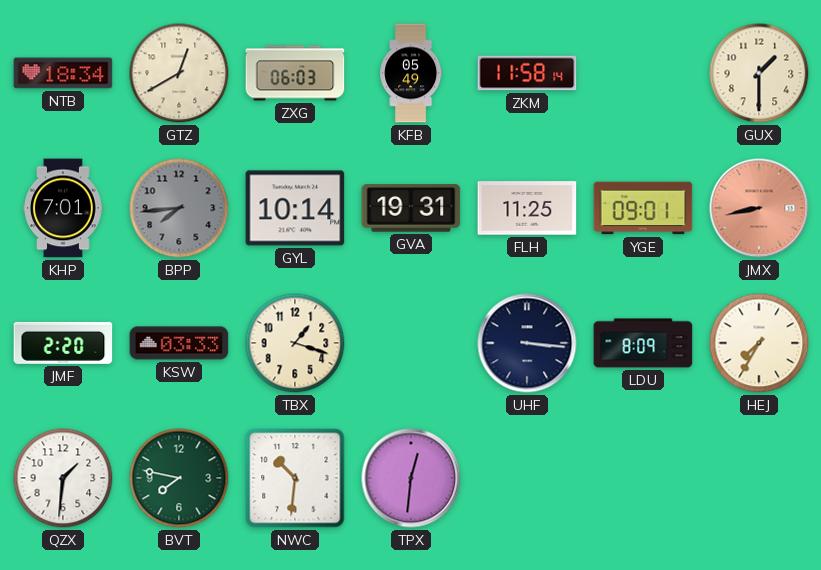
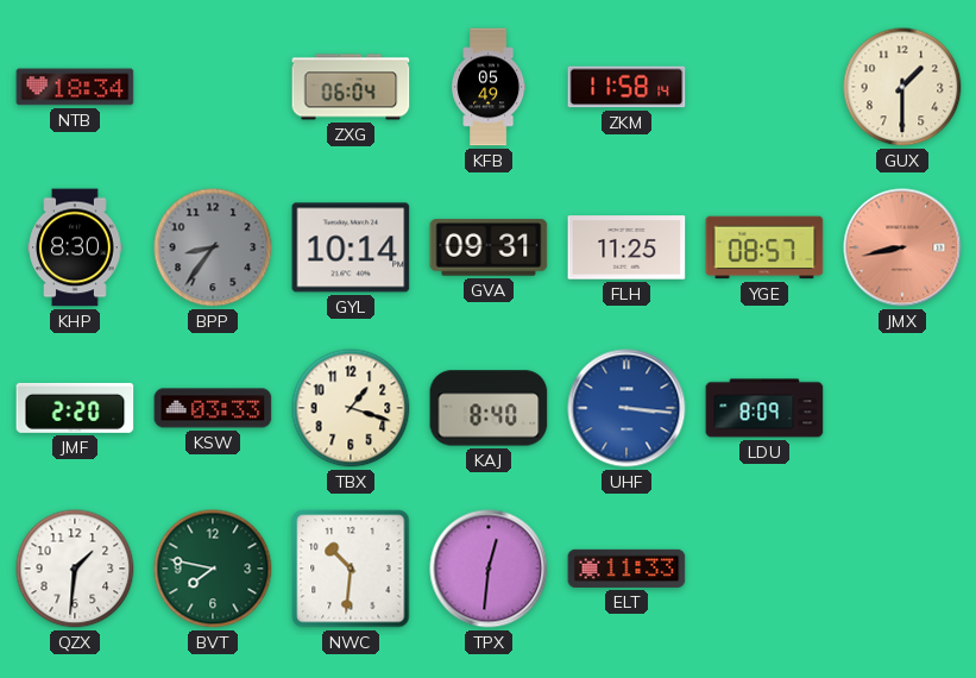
GTZ: 12:40 -> none
ZXG: 06:03 -> 06:04
KHP: 7:01 -> 8:30
BPP: 7:44 -> 8:36
GVA: 19:31 -> 09:31
YGE: 09:01 -> 08:57
KAJ: none -> 8:40
UHF dial: navy -> blue
HEJ: 7:35 -> none
ELT: none -> 11:33
